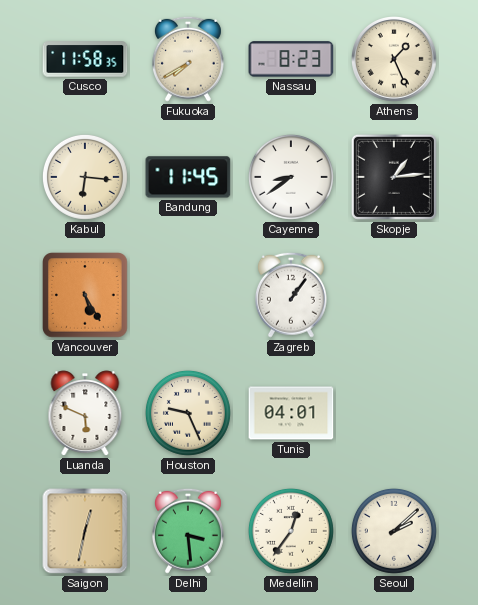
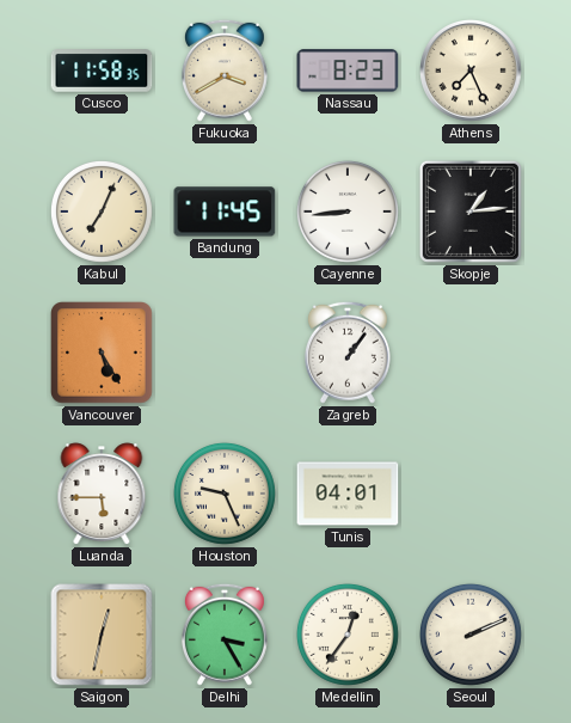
Fukuoka: 7:40 -> 3:40
Athens: 1:26 -> 7:26
Kabul: 6:16 -> 7:04
Cayenne: 8:39 -> 8:44
Luanda: 5:49 -> 5:45
Delhi: 3:29 -> 3:25
Seoul: 2:08 -> 2:11
